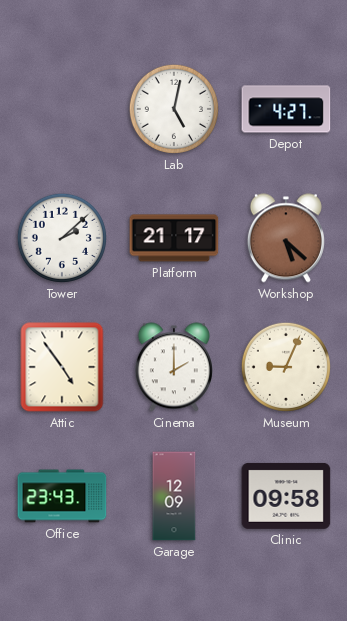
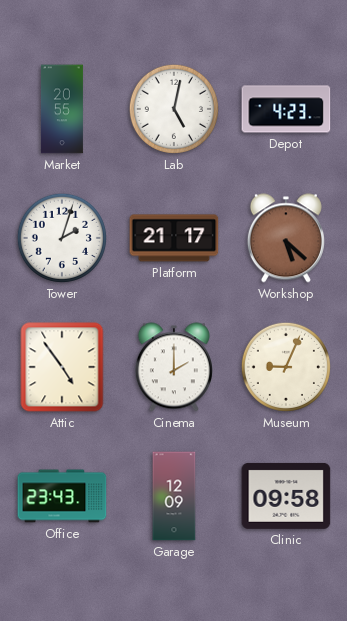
Market: none -> 20:55
Depot: 4:27 -> 4:23
Tower: 2:08 -> 2:03
